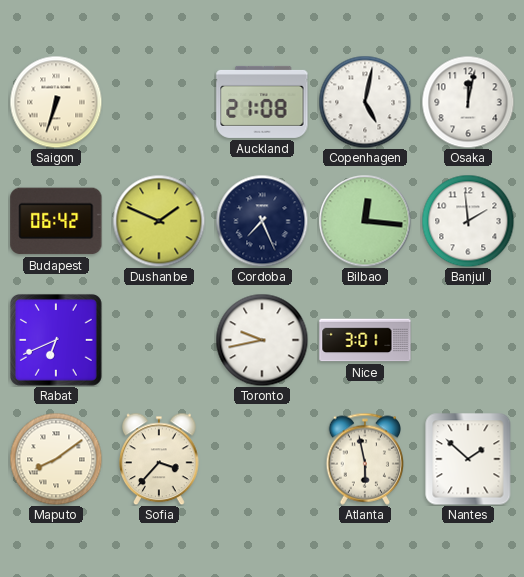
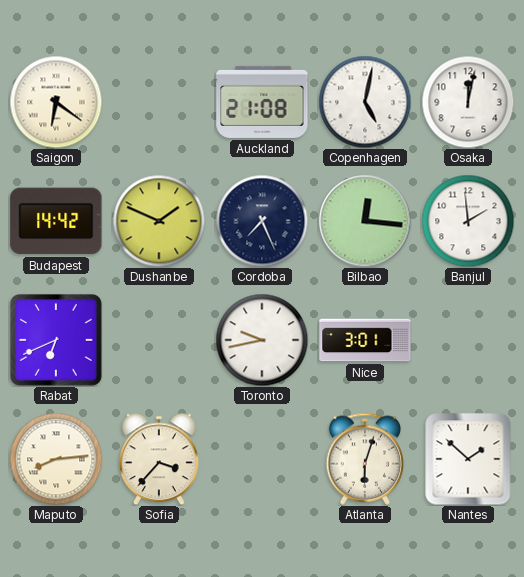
Saigon: 6:33 -> 6:21
Budapest: 06:42 -> 14:42
Maputo: 8:09 -> 8:14
Atlanta: 5:58 -> 6:03
